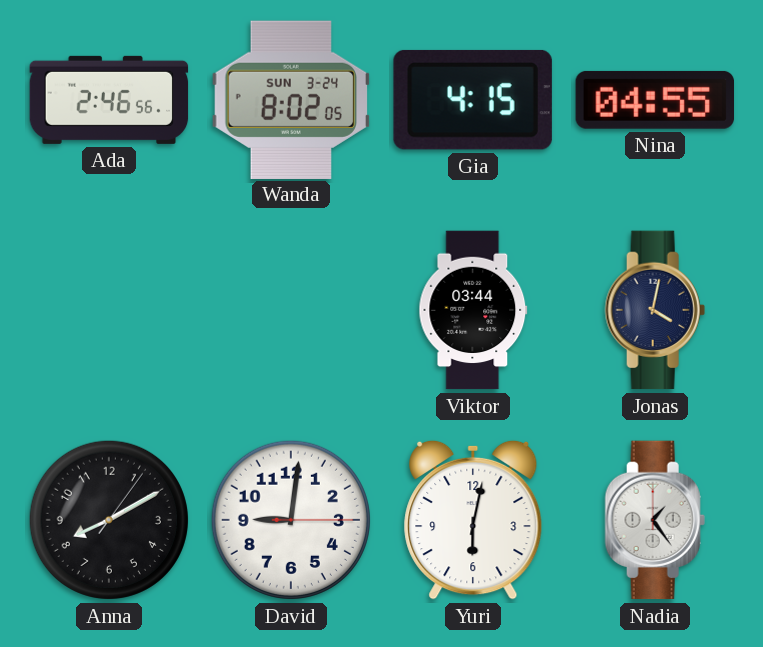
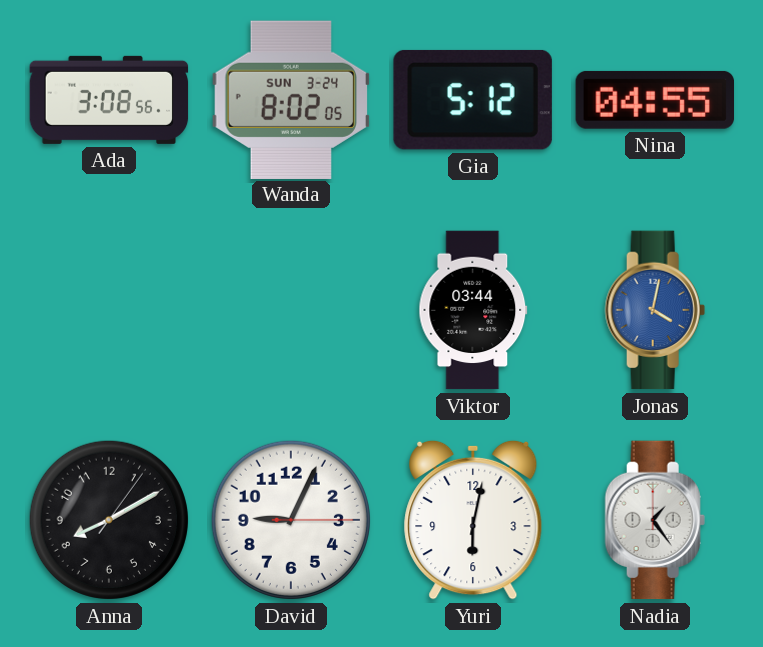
Ada: 2:46 -> 3:08
Gia: 4:15 -> 5:12
Jonas dial: navy -> blue
David: 9:01 -> 9:04
